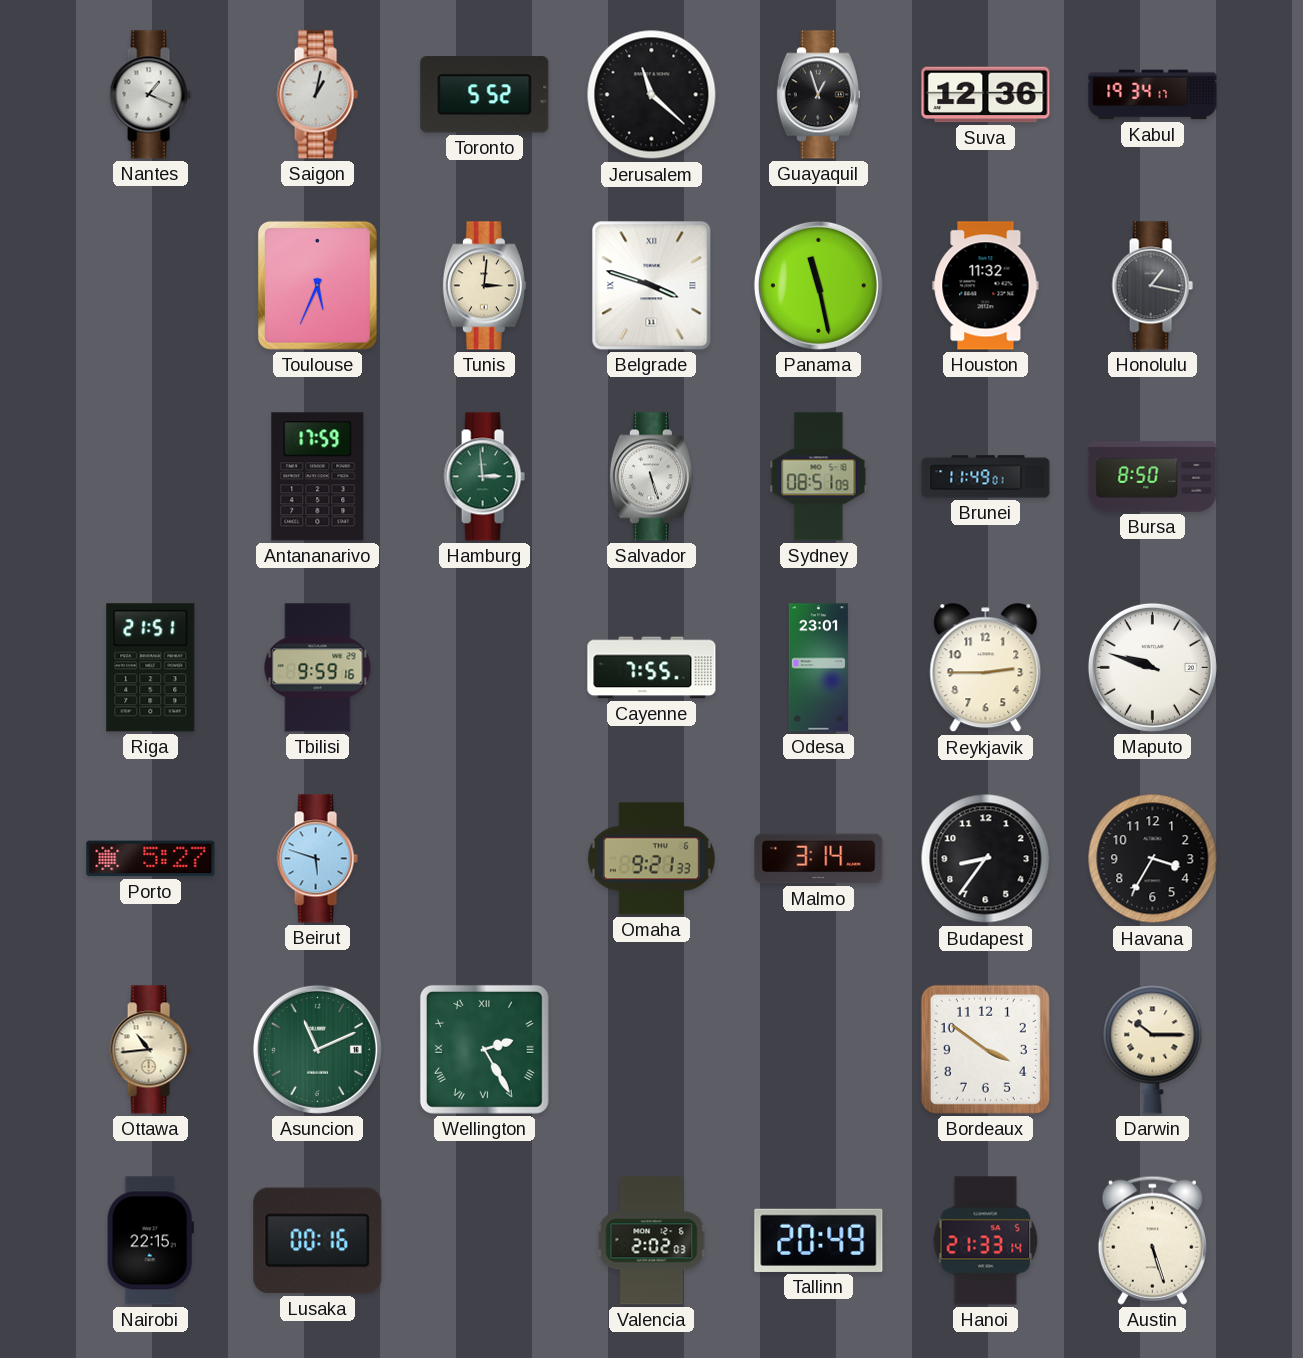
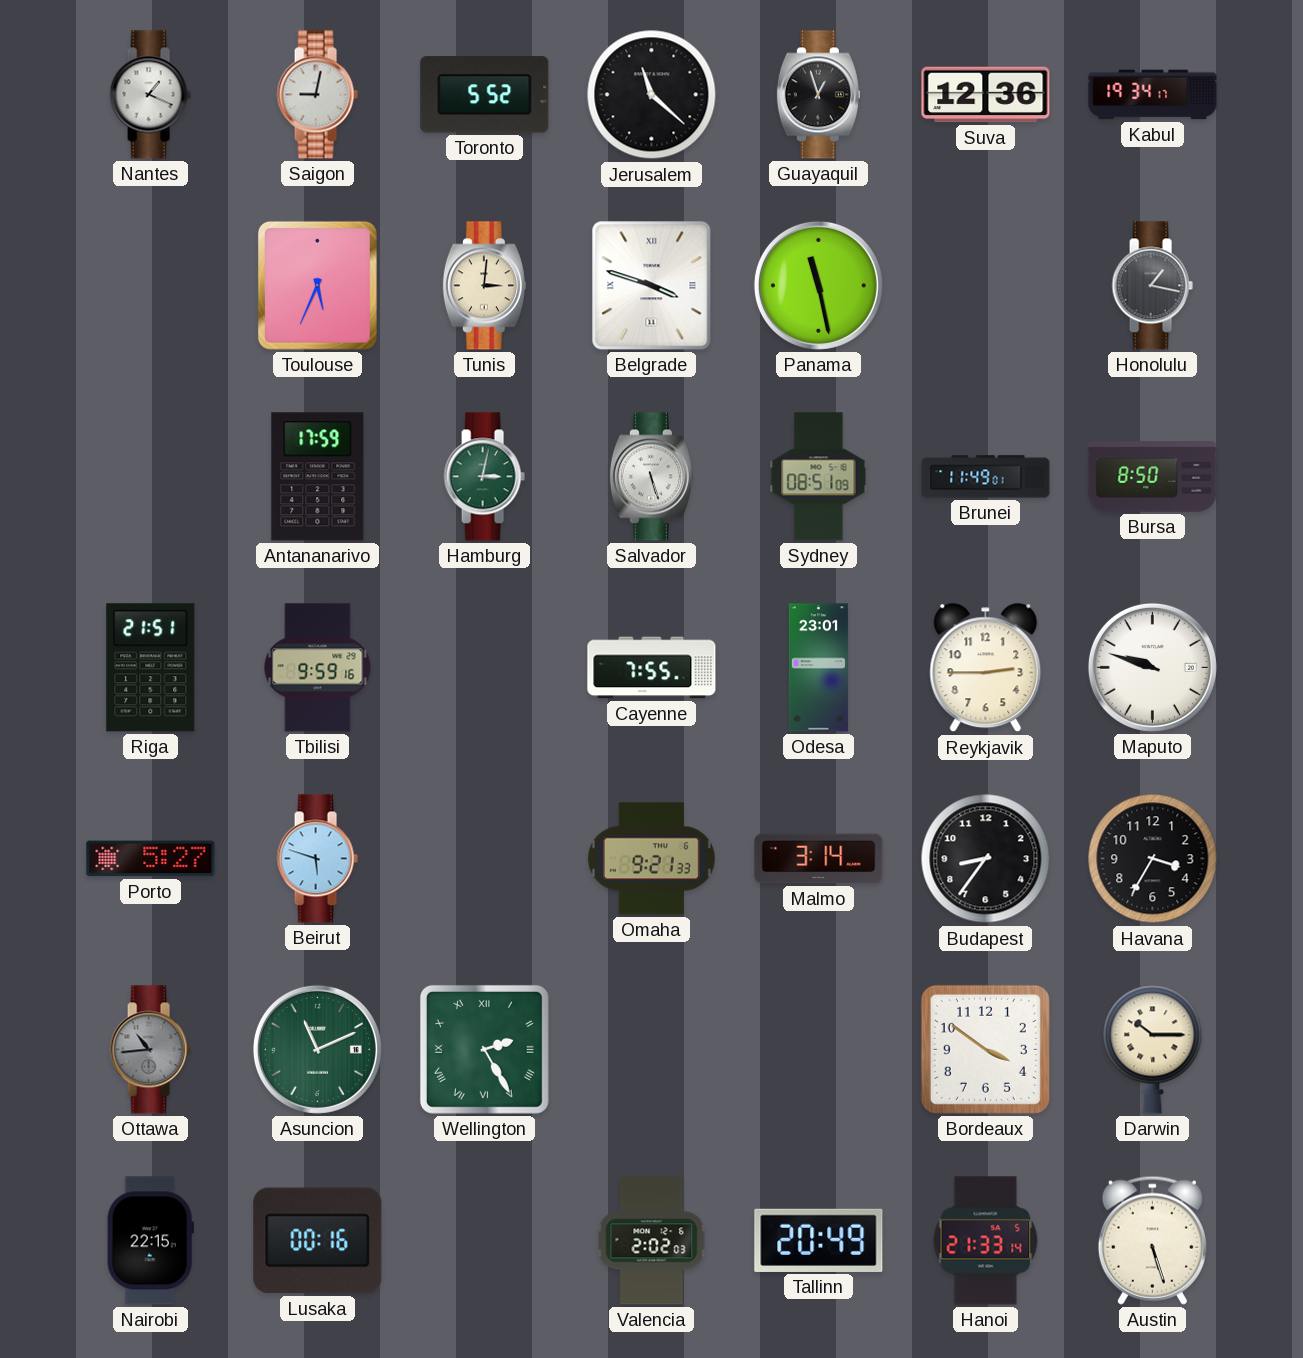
Saigon: 1:02 -> 9:02
Houston: 11:32 -> none
Hamburg: 2:59 -> 3:02
Ottawa dial: cream -> grey
